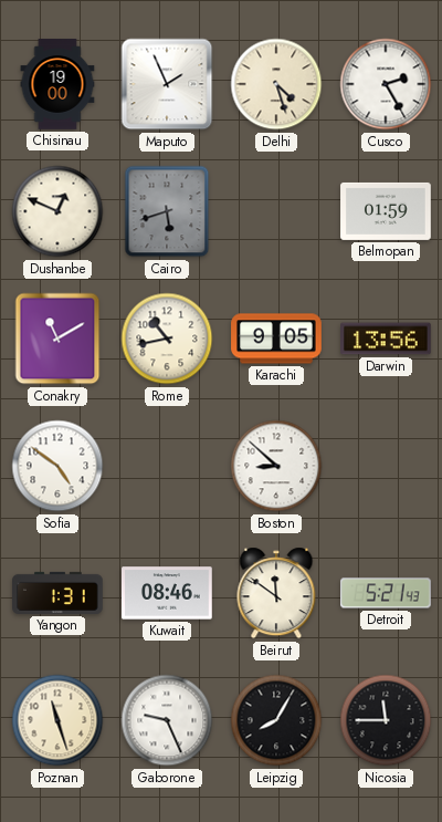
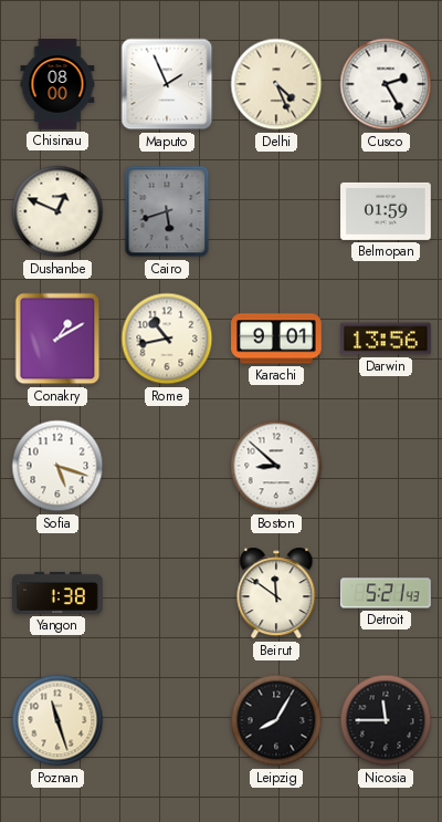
Chisinau: 19:00 -> 08:00
Delhi: 4:27 -> 4:26
Conakry: 11:10 -> 1:10
Karachi: 9:05 -> 9:01
Sofia: 4:51 -> 5:18
Yangon: 1:31 -> 1:38
Kuwait: 08:46 -> none
Gaborone: 9:26 -> none
